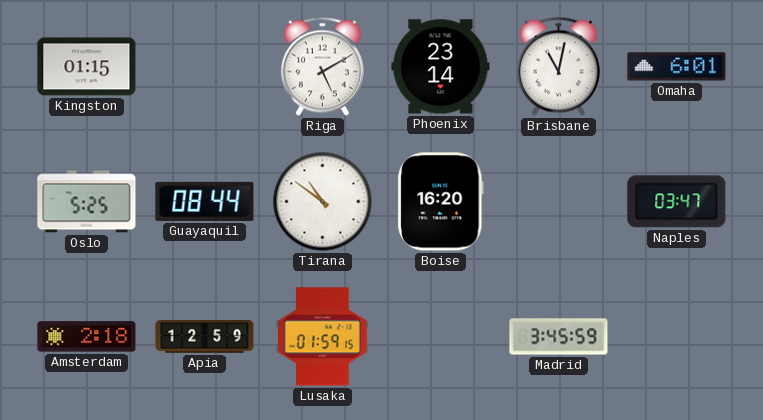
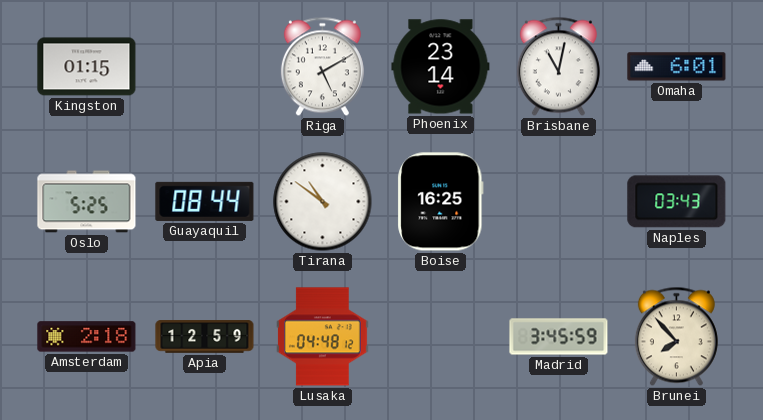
Boise: 16:20 -> 16:25
Naples: 03:47 -> 03:43
Lusaka: 01:59 -> 04:48
Brunei: none -> 7:53
